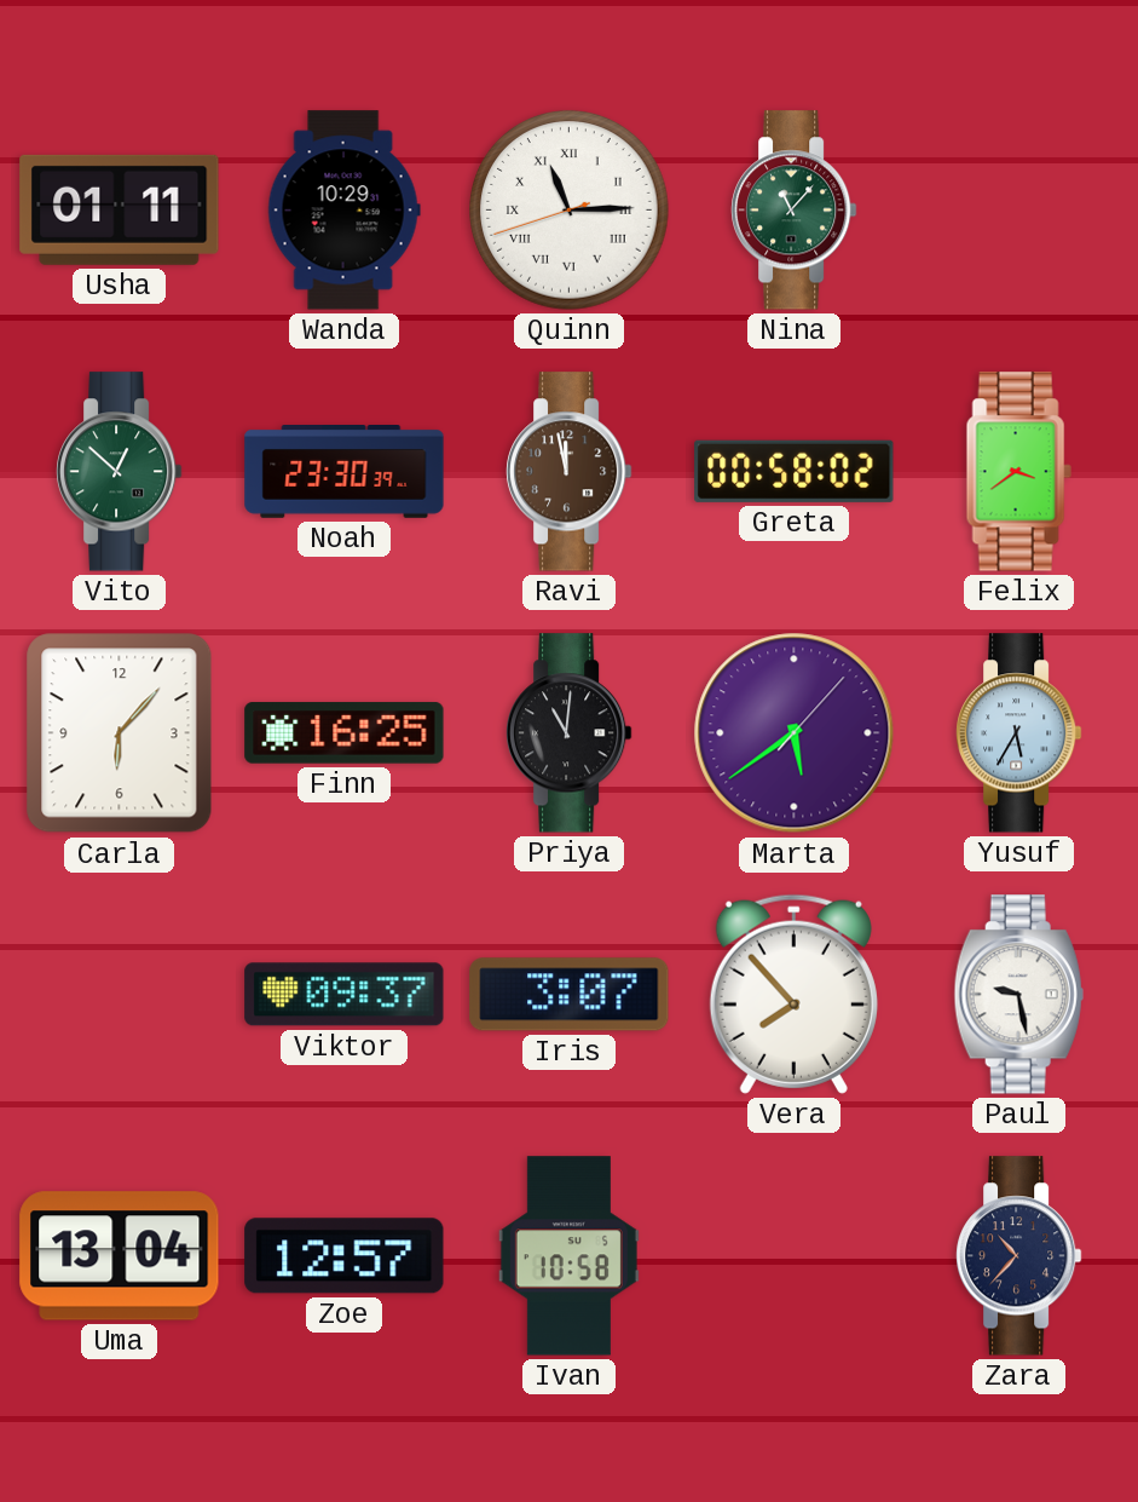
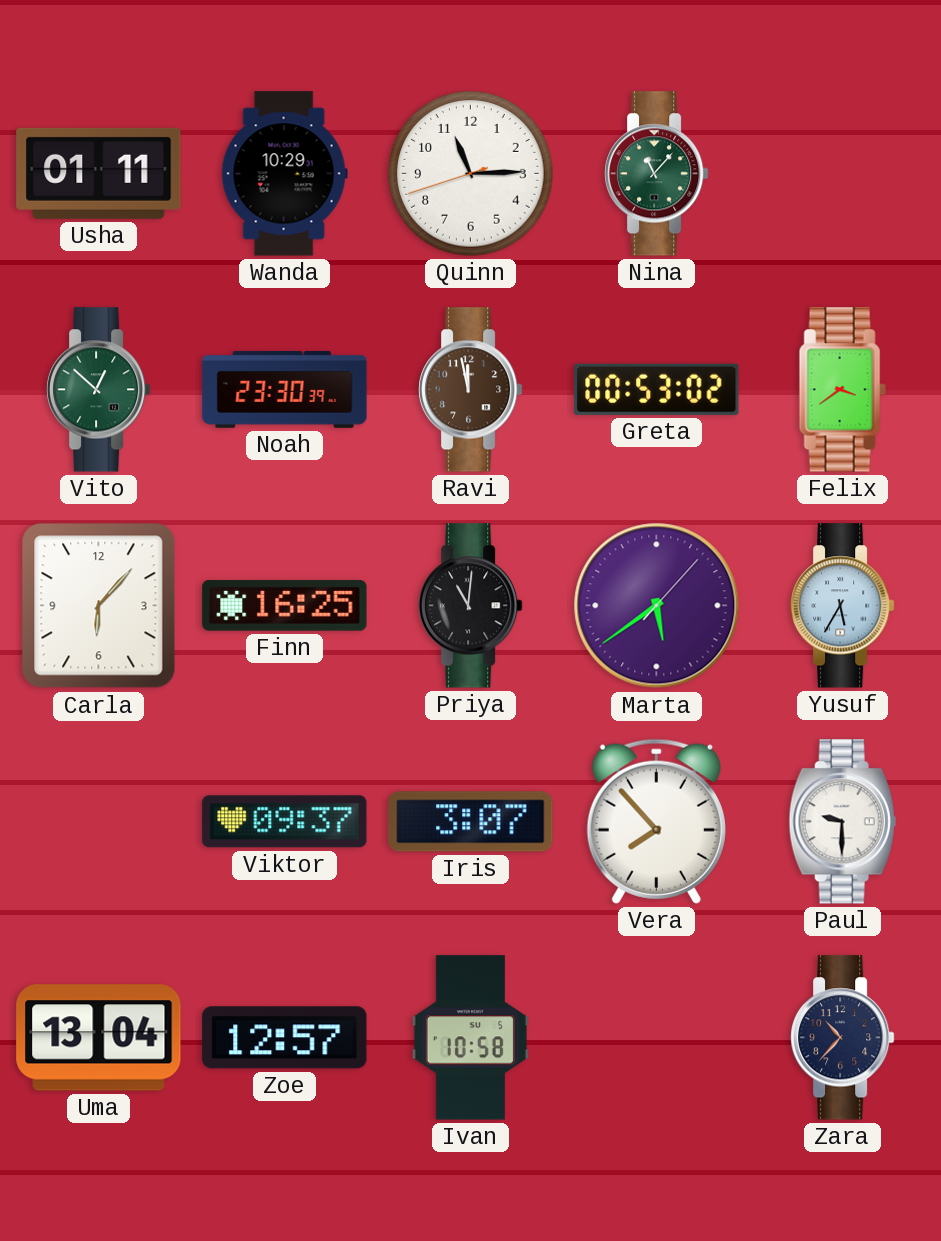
Quinn numerals: Roman -> Arabic
Greta: 00:58 -> 00:53
Paul: 9:28 -> 9:30
